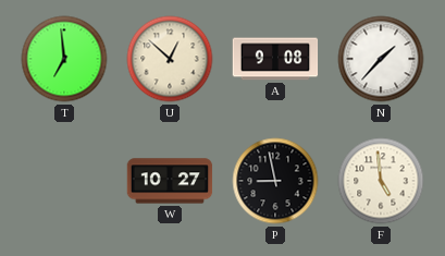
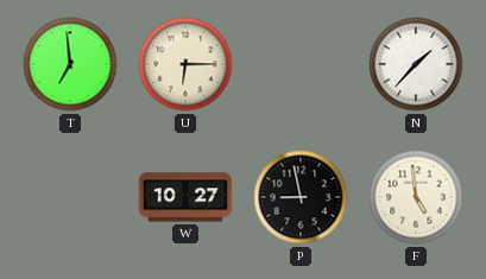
U: 12:52 -> 6:15
A: 9:08 -> none
